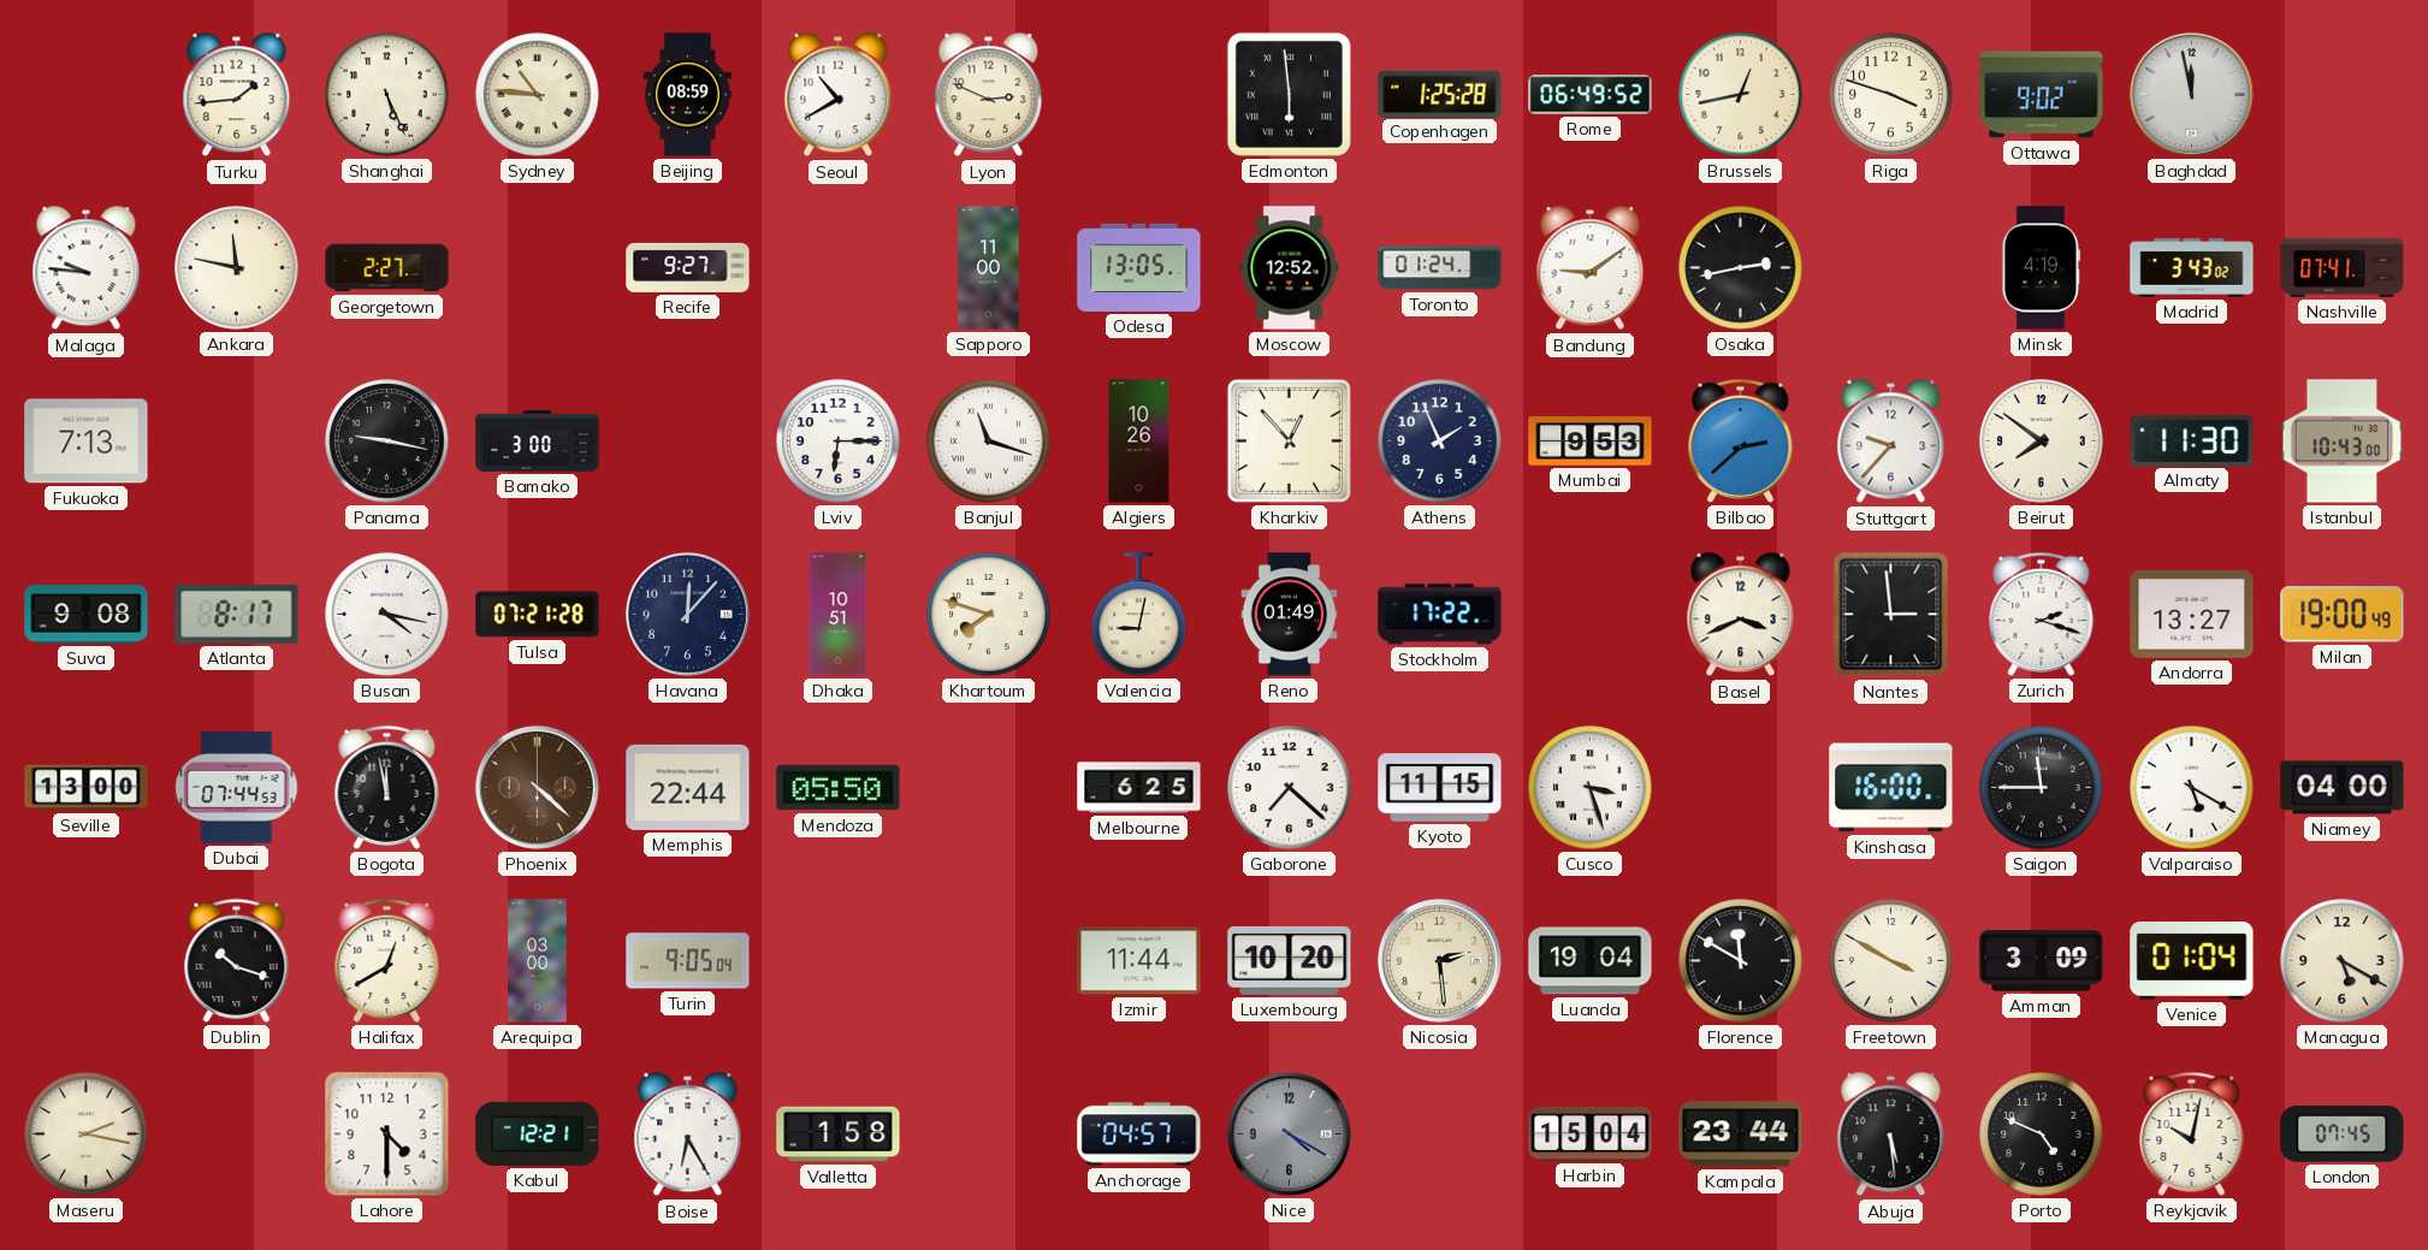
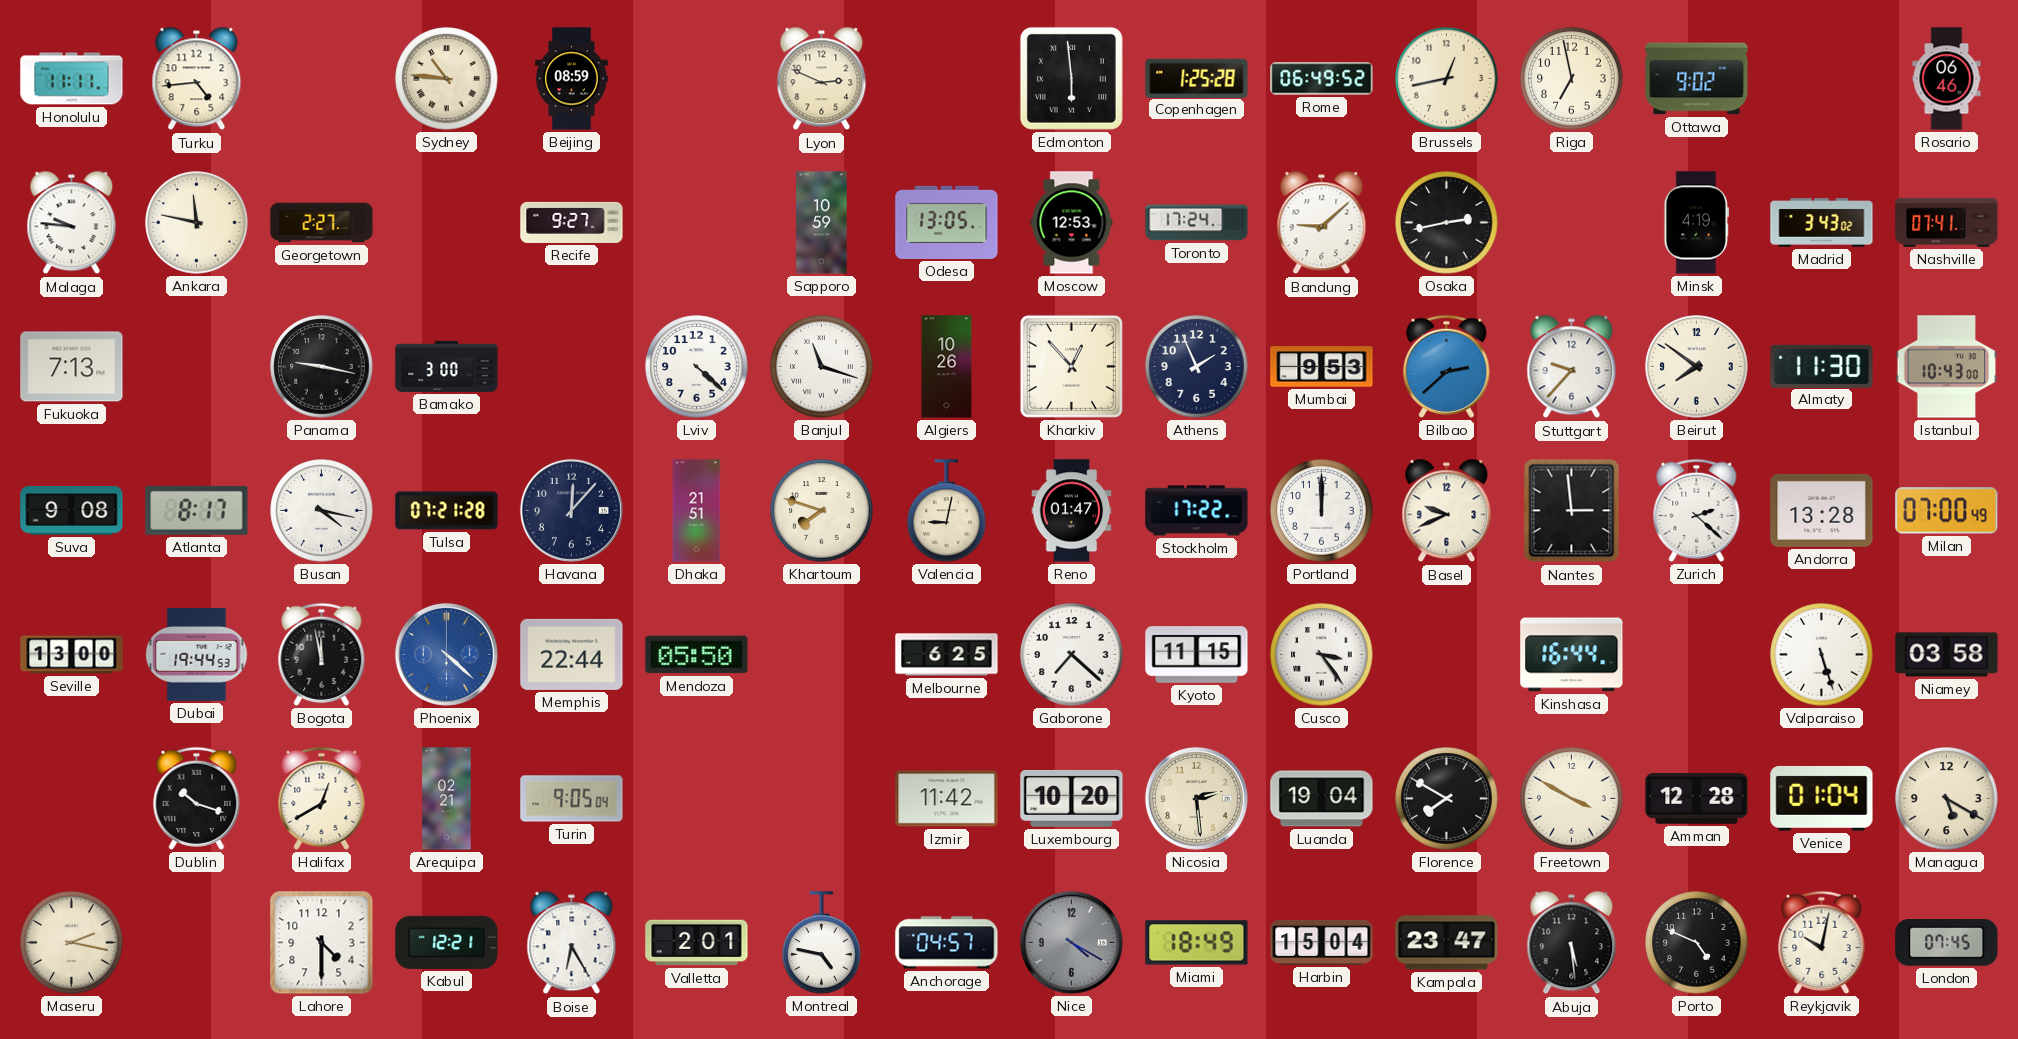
Honolulu: none -> 11:11
Turku: 1:44 -> 4:44
Shanghai: 5:26 -> none
Seoul: 10:40 -> none
Riga: 3:48 -> 6:58
Baghdad: 11:58 -> none
Rosario: none -> 06:46
Sapporo: 11:00 -> 10:59
Moscow: 12:52 -> 12:53
Toronto: 01:24 -> 17:24
Bandung: 9:09 -> 9:08
Lviv: 6:15 -> 4:22
Dhaka: 10:51 -> 21:51
Reno: 01:49 -> 01:47
Portland: none -> 12:00
Basel: 3:41 -> 9:41
Zurich: 2:18 -> 2:22
Andorra: 13:27 -> 13:28
Milan: 19:00 -> 07:00
Dubai: 07:44 -> 19:44
Phoenix dial: brown -> blue
Cusco: 3:27 -> 3:24
Kinshasa: 16:00 -> 16:44
Saigon: 11:45 -> none
Valparaiso: 5:20 -> 5:27
Niamey: 04:00 -> 03:58
Arequipa: 03:00 -> 02:21
Izmir: 11:44 -> 11:42
Florence: 11:50 -> 7:50
Amman: 3:09 -> 12:28
Valletta: 1:58 -> 2:01
Montreal: none -> 4:47
Miami: none -> 18:49
Kampala: 23:44 -> 23:47
